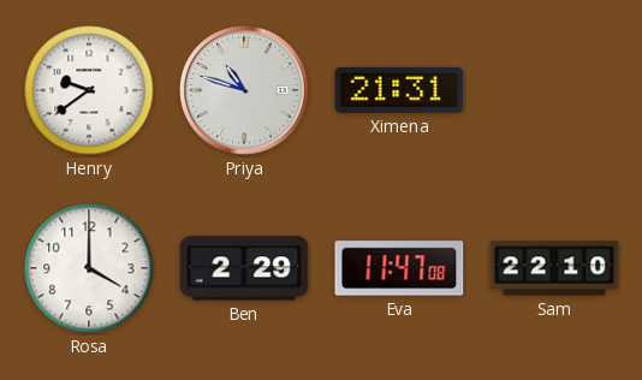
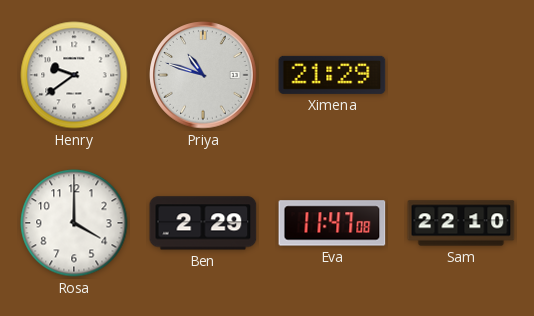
Ximena: 21:31 -> 21:29
